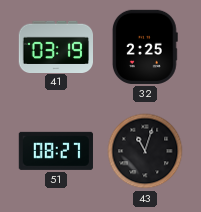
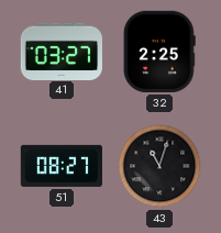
41: 03:19 -> 03:27
